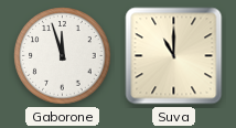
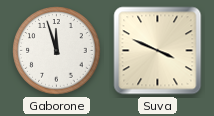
Suva: 11:00 -> 3:49
